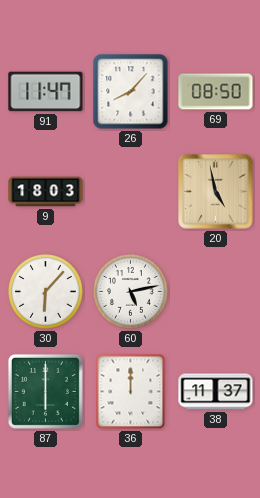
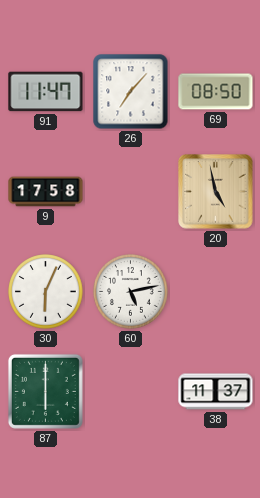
26: 8:07 -> 7:07
9: 18:03 -> 17:58
30: 6:07 -> 6:04
36: 12:00 -> none
